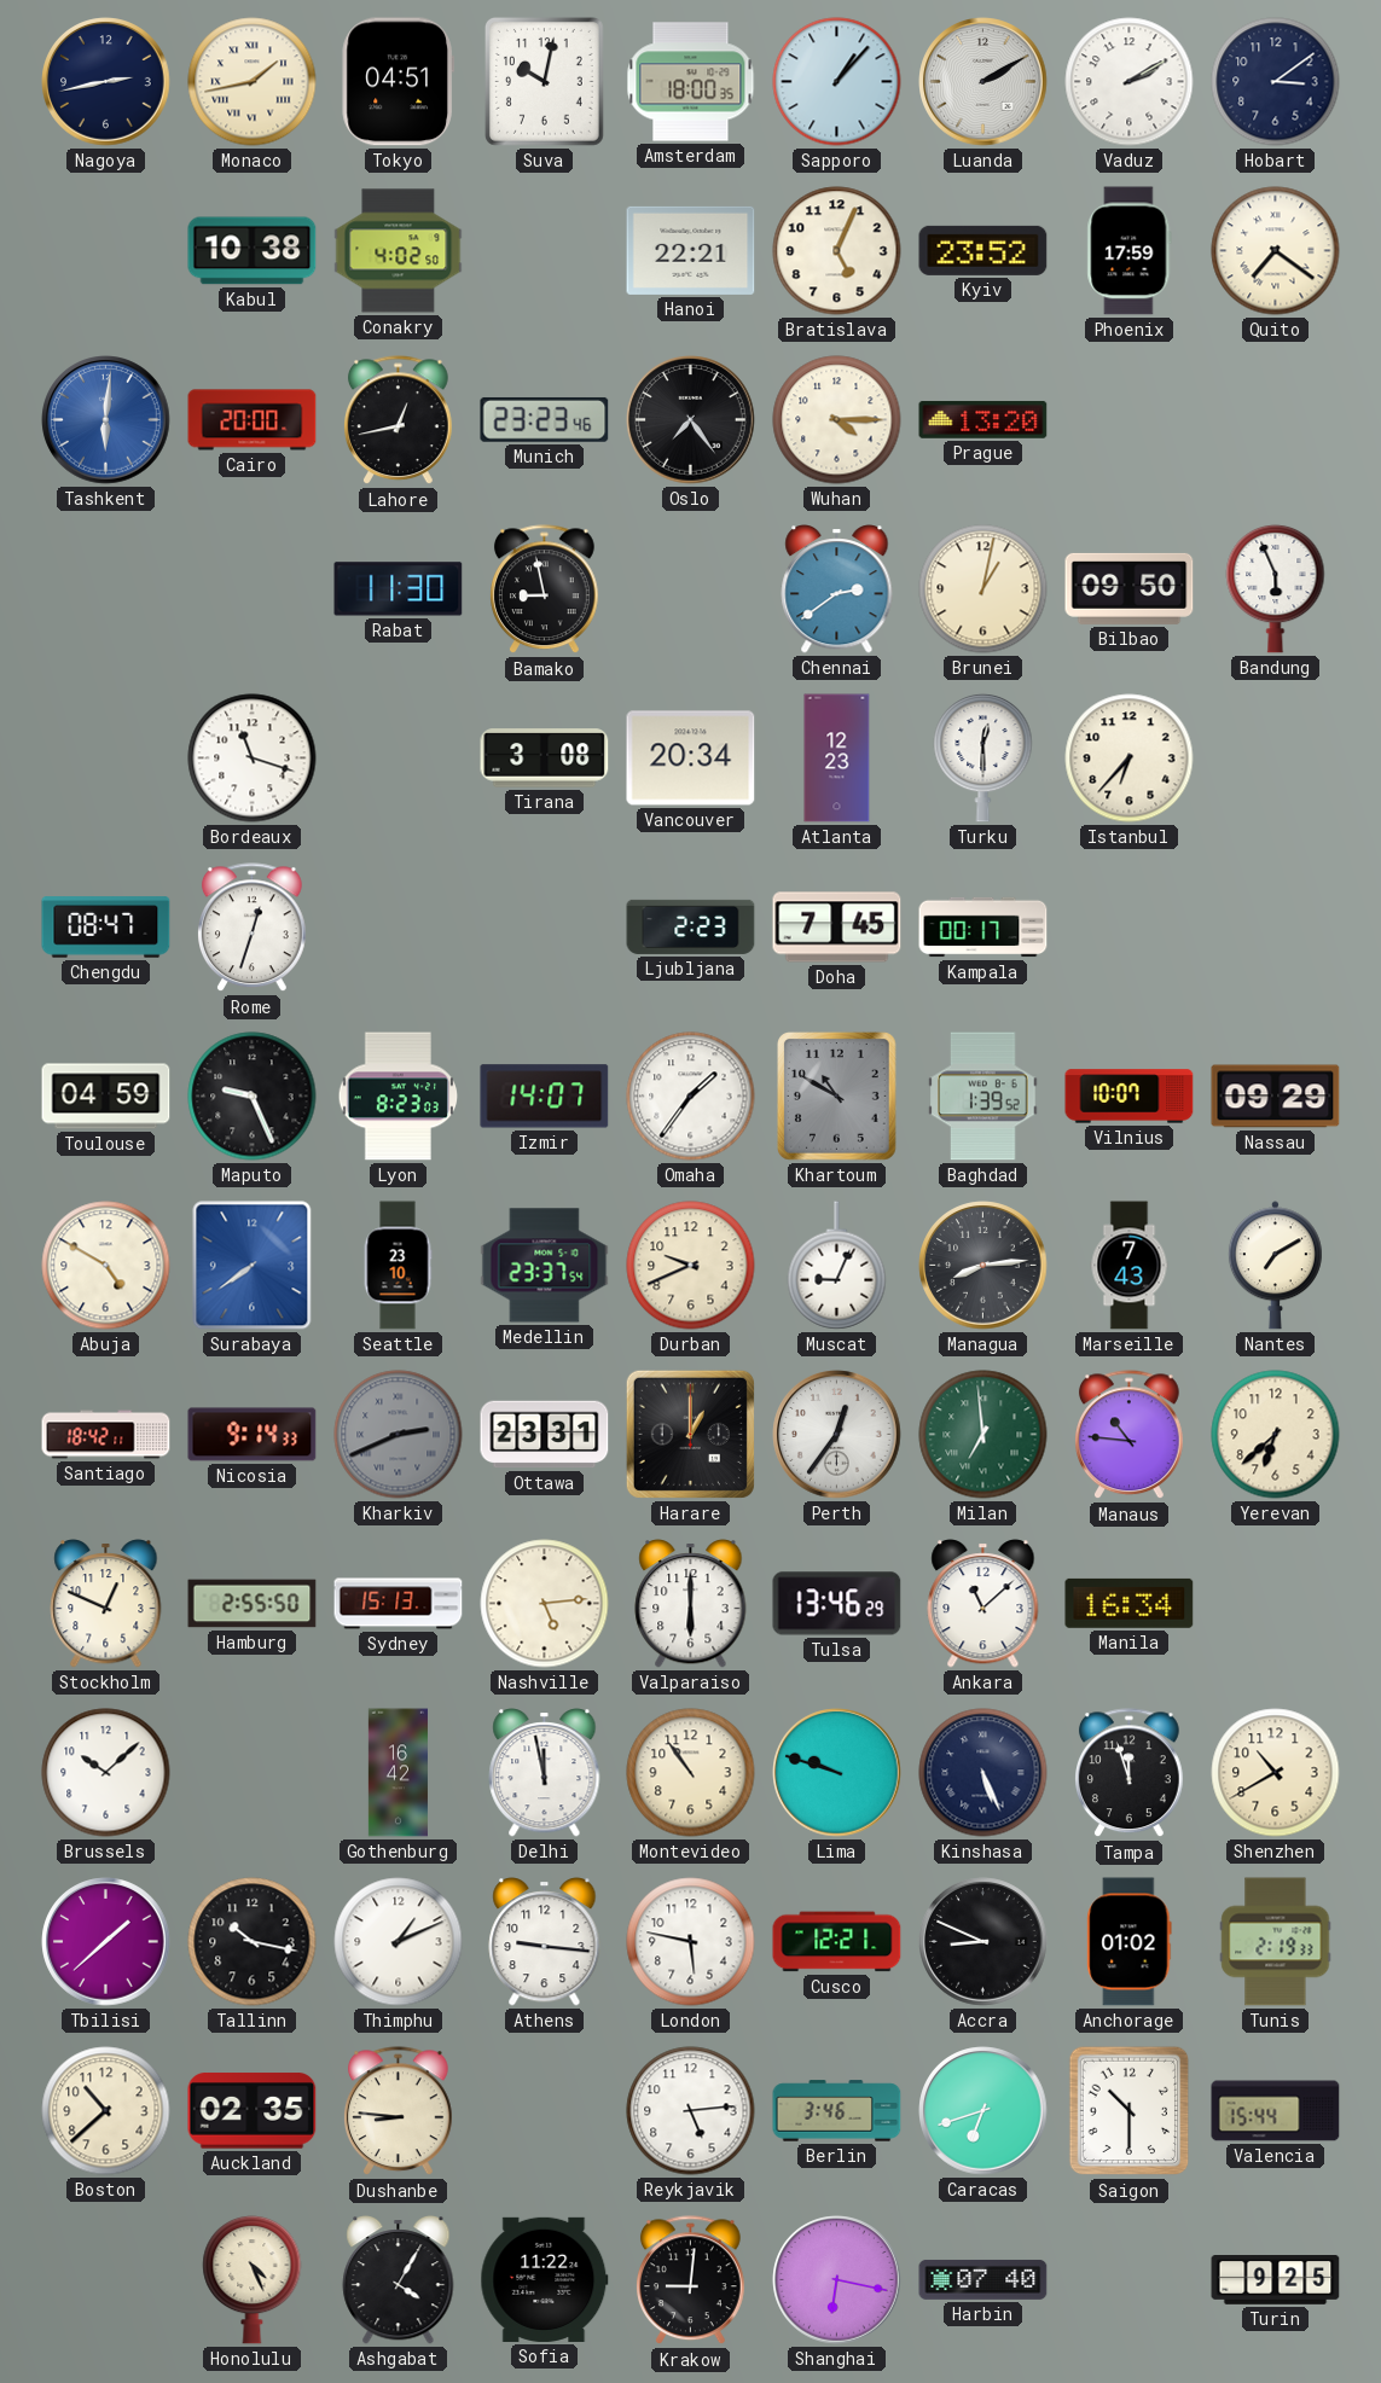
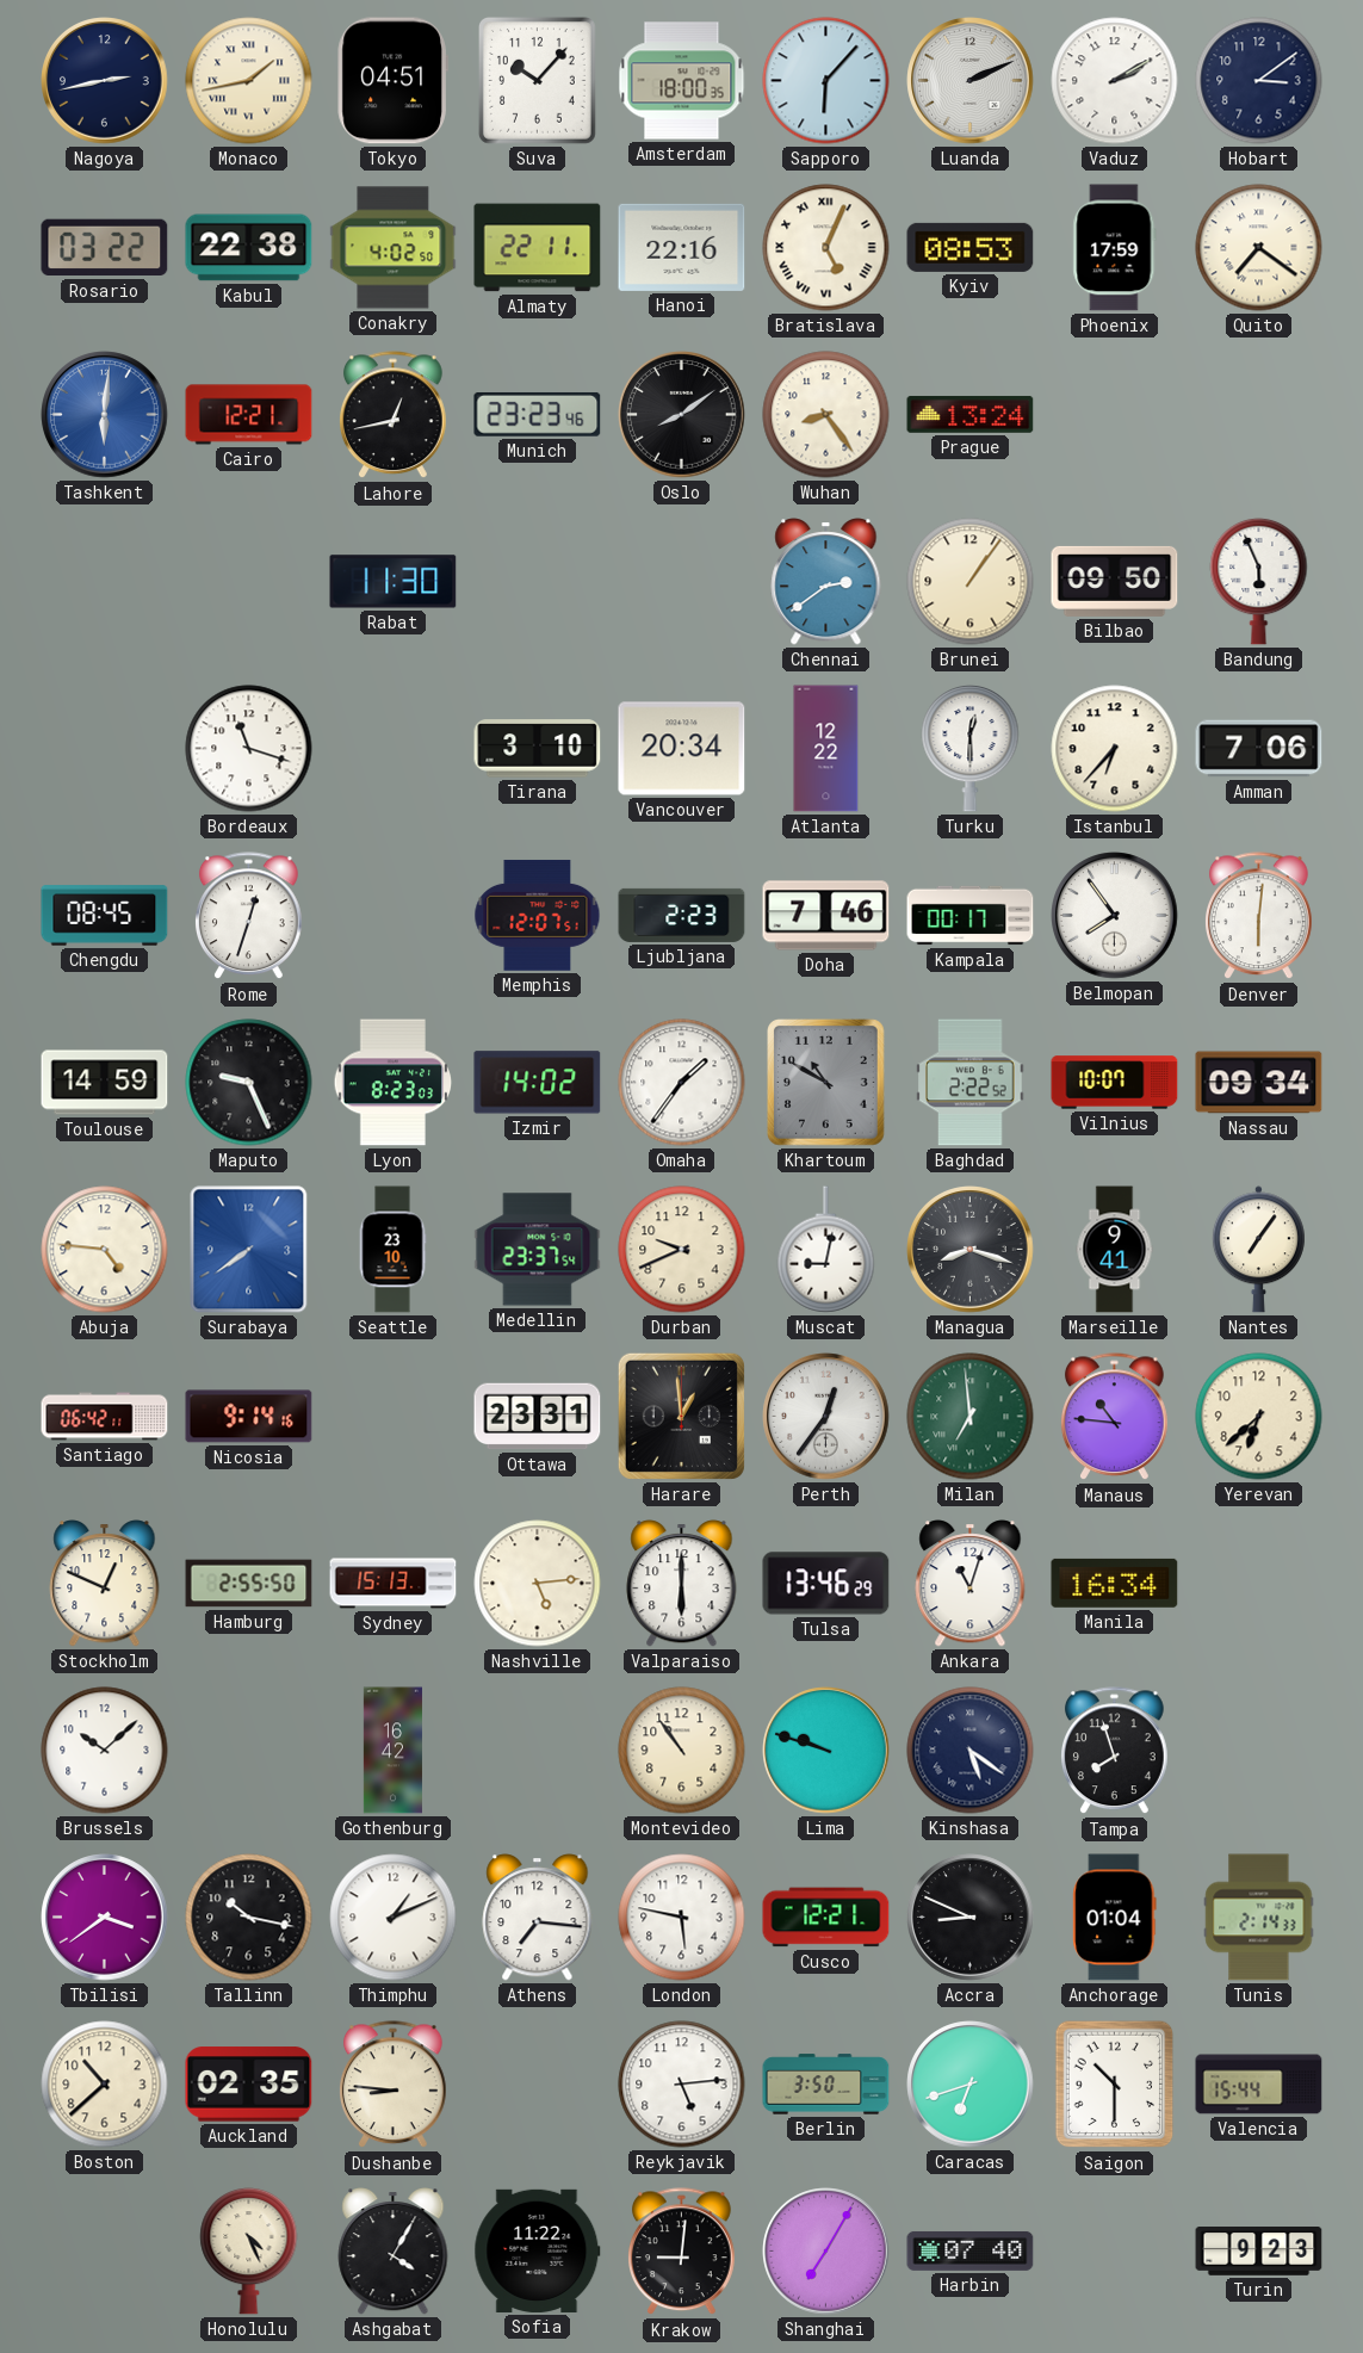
Suva: 10:02 -> 10:07
Sapporo: 1:07 -> 6:07
Luanda: 2:10 -> 2:11
Rosario: none -> 03:22
Kabul: 10:38 -> 22:38
Almaty: none -> 22:11
Hanoi: 22:21 -> 22:16
Bratislava numerals: Arabic -> Roman
Kyiv: 23:52 -> 08:53
Cairo: 20:00 -> 12:21
Oslo: 7:24 -> 8:09
Wuhan: 4:15 -> 8:24
Prague: 13:20 -> 13:24
Bamako: 8:58 -> none
Brunei: 1:02 -> 1:06
Tirana: 3:08 -> 3:10
Atlanta: 12:23 -> 12:22
Amman: none -> 7:06
Chengdu: 08:47 -> 08:45
Memphis: none -> 12:07
Doha: 7:45 -> 7:46
Belmopan: none -> 7:54
Denver: none -> 6:01
Toulouse: 04:59 -> 14:59
Izmir: 14:07 -> 14:02
Baghdad: 1:39 -> 2:22
Nassau: 09:29 -> 09:34
Abuja: 4:50 -> 4:46
Muscat: 9:04 -> 9:02
Managua: 8:14 -> 8:18
Marseille: 7:43 -> 9:41
Nantes: 7:10 -> 7:06
Santiago: 18:42 -> 06:42
Nicosia: 9:14:33 -> 9:14:16
Kharkiv: 2:41 -> none
Harare: 1:00 -> 12:59
Ankara: 11:08 -> 11:03
Delhi: 11:58 -> none
Kinshasa: 5:26 -> 5:21
Tampa: 11:57 -> 7:57
Shenzhen: 10:40 -> none
Tbilisi: 1:38 -> 3:39
Athens: 9:16 -> 7:16
Anchorage: 01:02 -> 01:04
Tunis: 2:19 -> 2:14
Berlin: 3:46 -> 3:50
Shanghai: 6:17 -> 7:05
Turin: 9:25 -> 9:23
